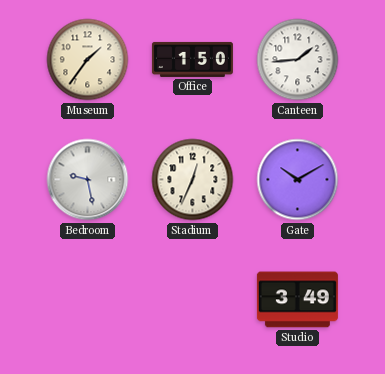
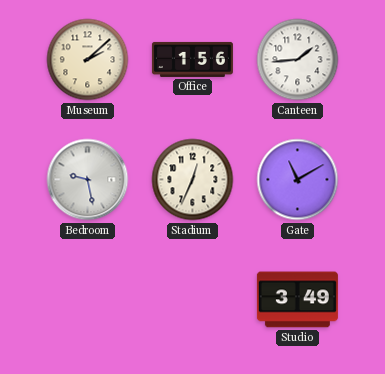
Museum: 1:36 -> 2:08
Office: 1:50 -> 1:56
Gate: 10:10 -> 11:10
